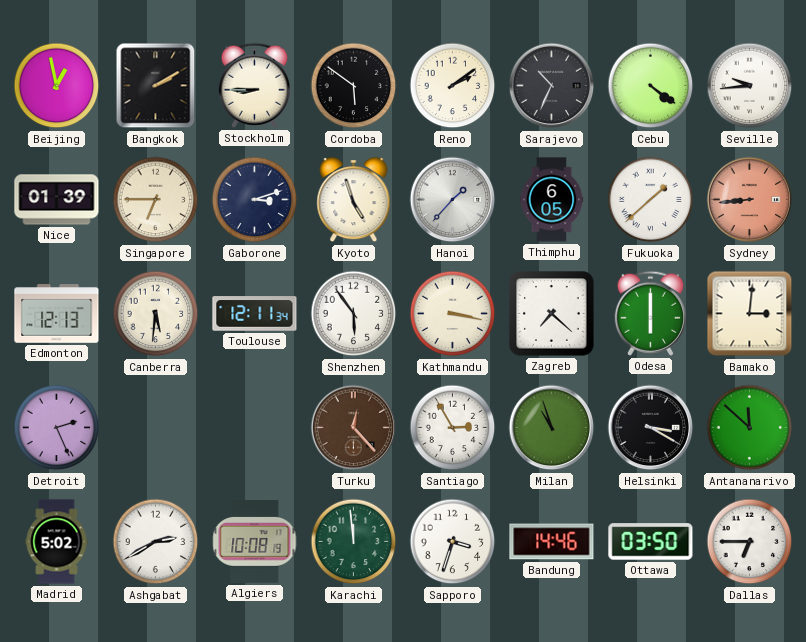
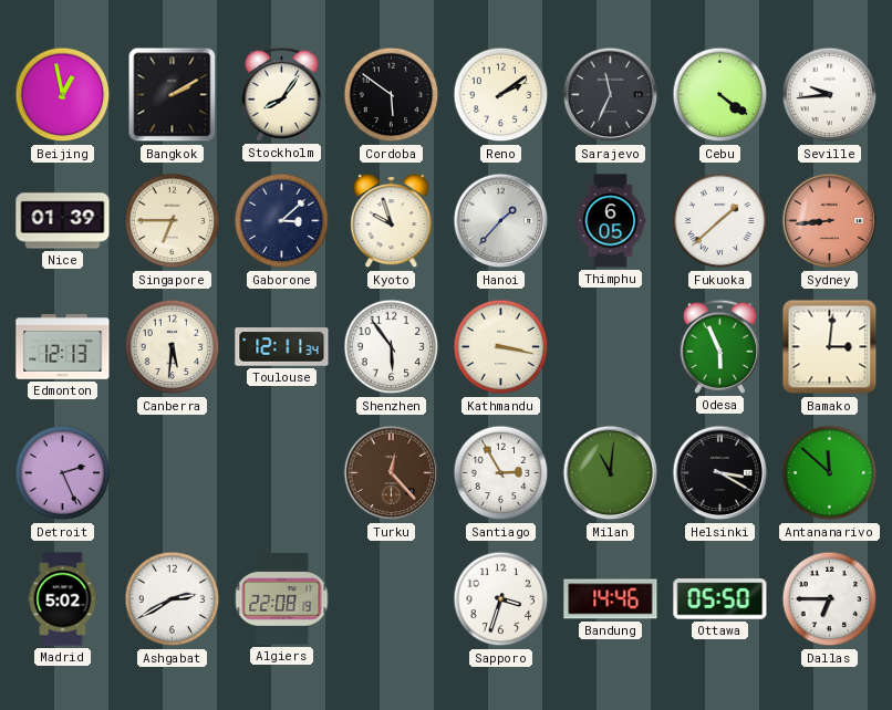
Stockholm: 8:45 -> 8:06
Sarajevo: 10:34 -> 11:34
Gaborone: 3:12 -> 3:08
Kyoto: 4:57 -> 9:57
Zagreb: 7:22 -> none
Odesa: 6:00 -> 5:56
Milan: 10:57 -> 11:01
Algiers: 10:08 -> 22:08
Karachi: 11:59 -> none
Ottawa: 03:50 -> 05:50
